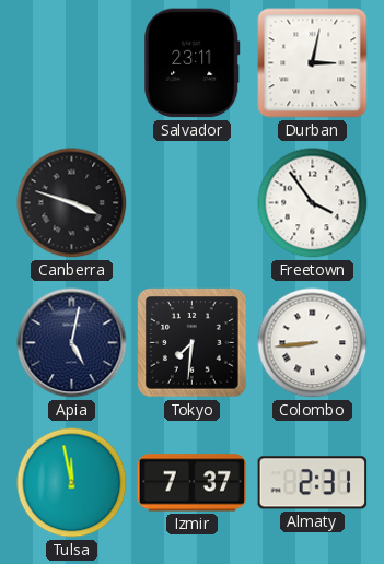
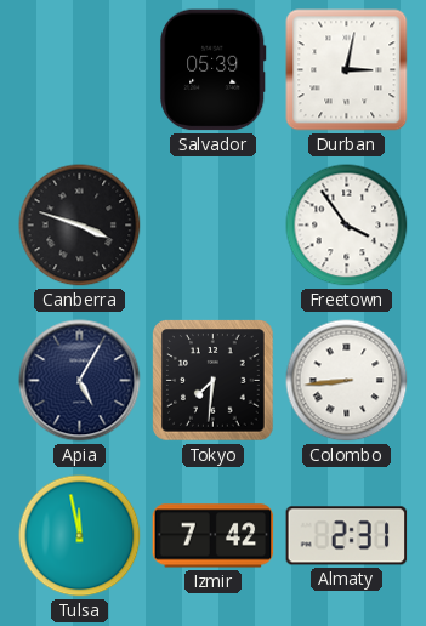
Salvador: 23:11 -> 05:39
Apia: 5:02 -> 5:05
Izmir: 7:37 -> 7:42
